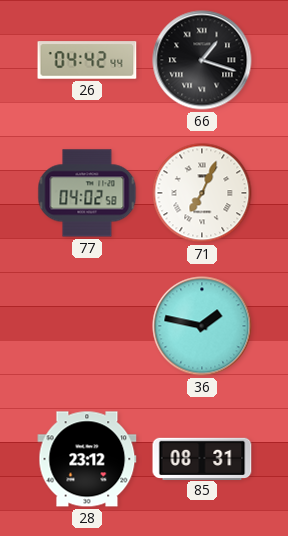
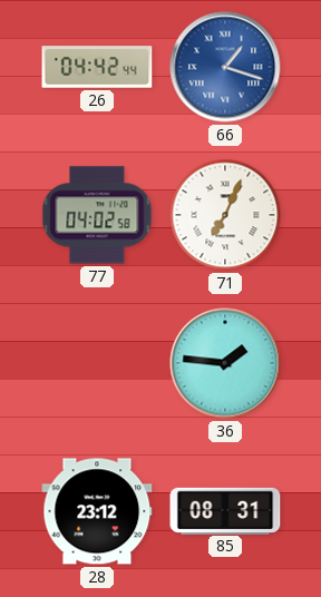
66 dial: black -> blue
36: 1:47 -> 1:46
